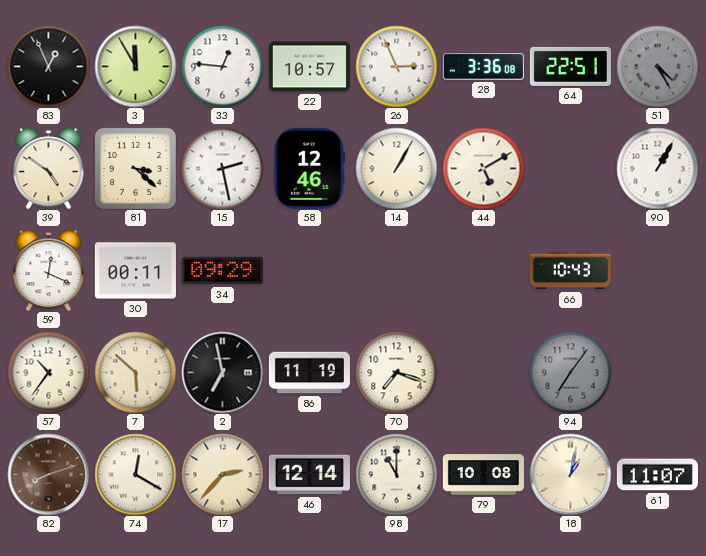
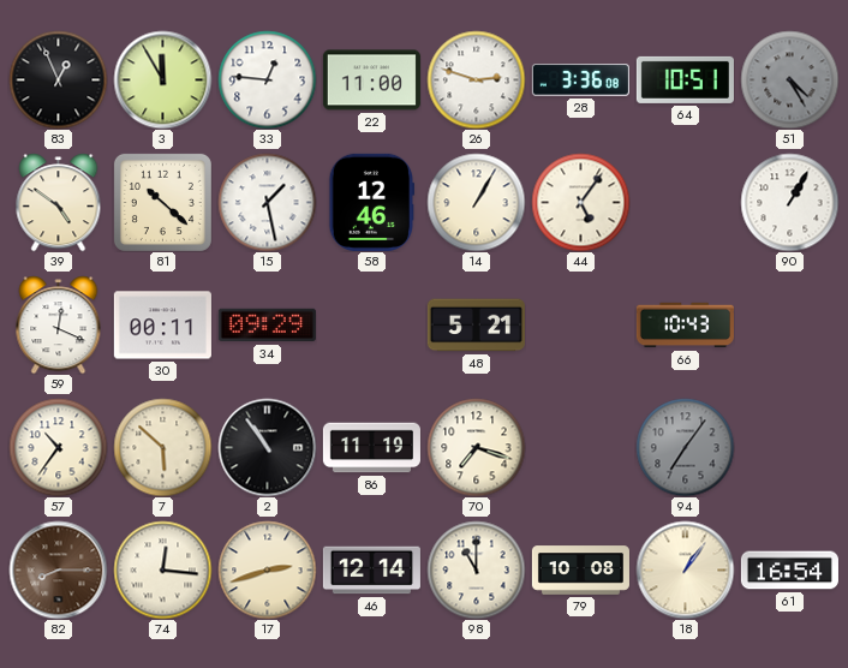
22: 10:57 -> 11:00
26: 2:56 -> 2:48
64: 22:51 -> 10:51
81: 3:22 -> 10:22
15: 2:28 -> 1:28
44: 5:10 -> 5:06
48: none -> 5:21
2: 6:58 -> 10:54
82: 8:12 -> 8:15
74: 12:20 -> 12:16
17: 2:37 -> 2:42
18: 1:02 -> 1:06
61: 11:07 -> 16:54
